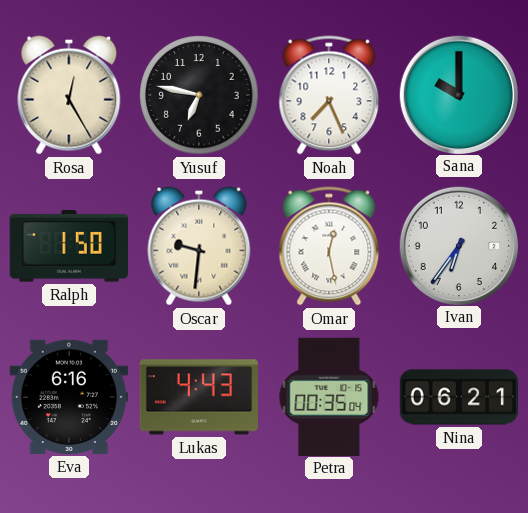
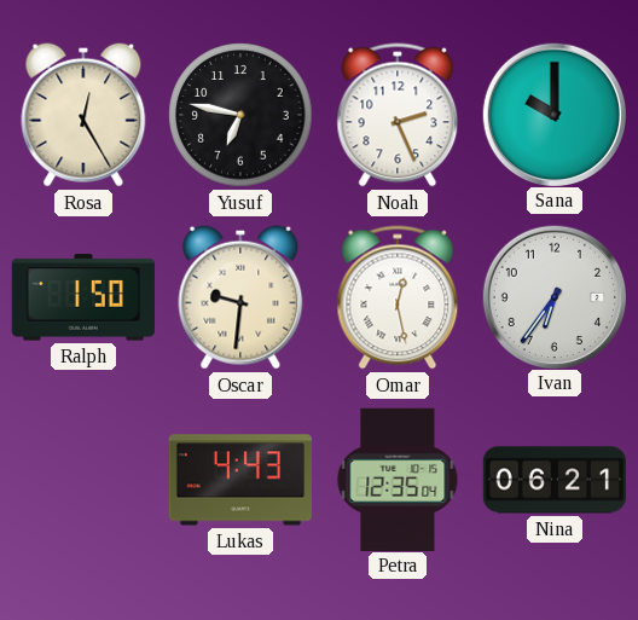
Noah: 7:26 -> 2:26
Eva: 6:16 -> none
Petra: 00:35 -> 12:35
